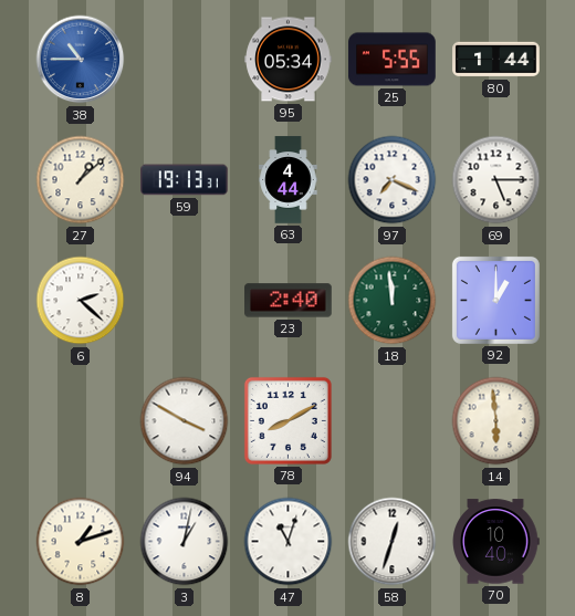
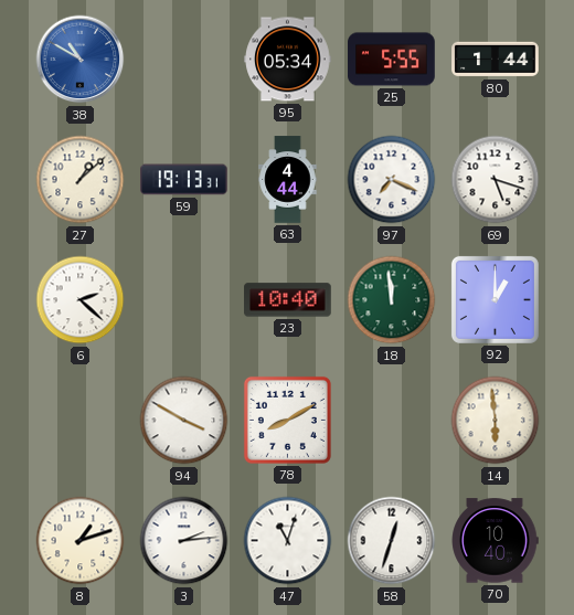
38: 10:45 -> 10:50
69: 5:15 -> 5:18
23: 2:40 -> 10:40
3: 1:02 -> 2:14
